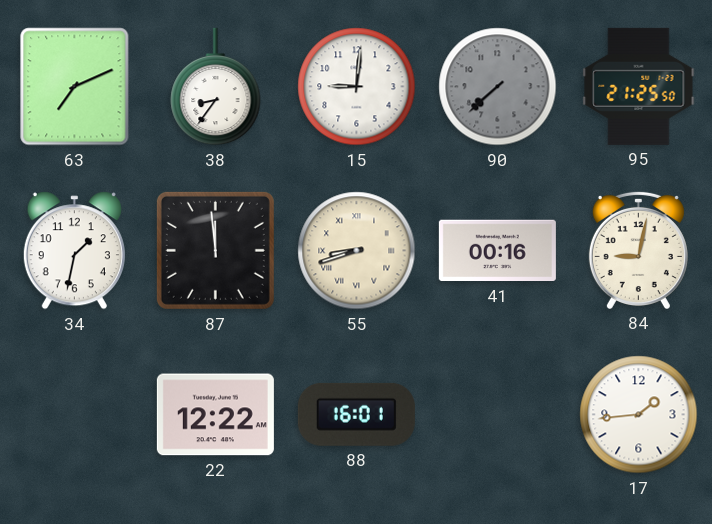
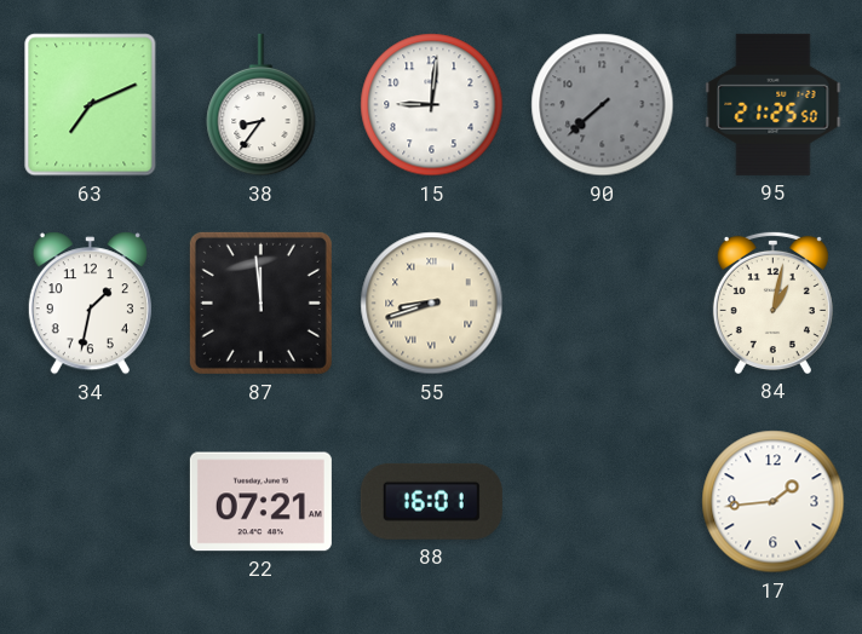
41: 00:16 -> none
84: 9:02 -> 1:02
22: 12:22 -> 07:21
